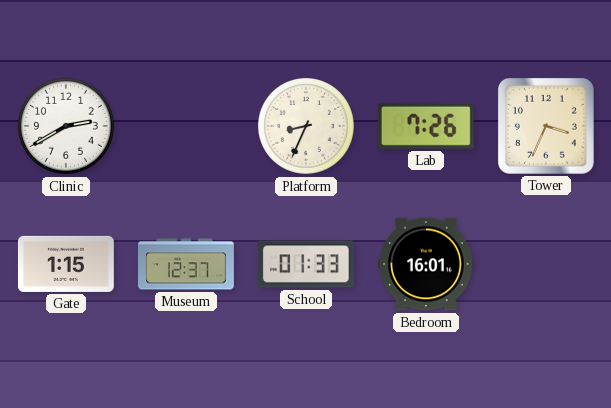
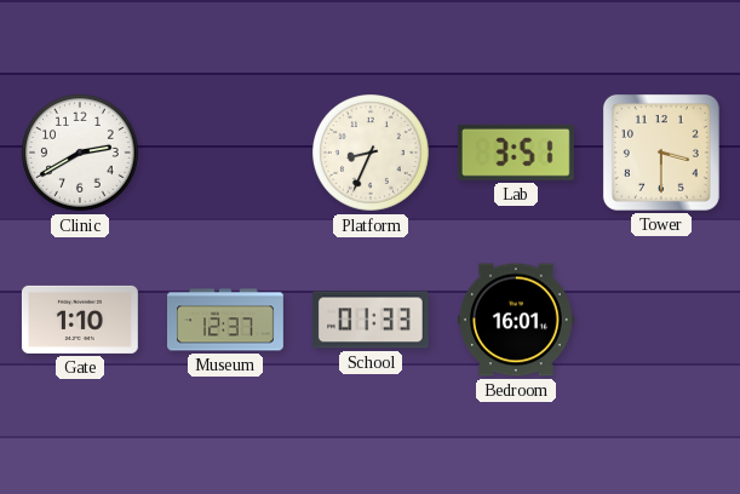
Lab: 7:26 -> 3:51
Tower: 3:34 -> 3:30
Gate: 1:15 -> 1:10
